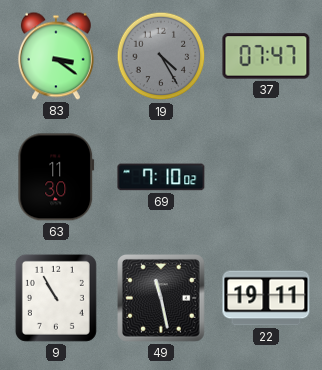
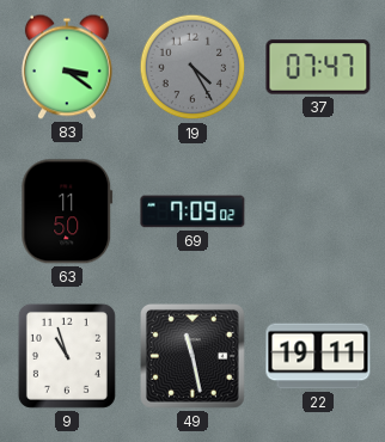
63: 11:30 -> 11:50
69: 7:10 -> 7:09
9: 10:55 -> 10:57
